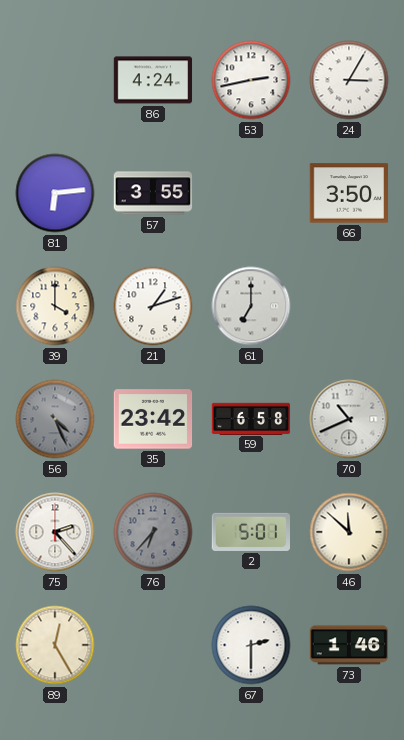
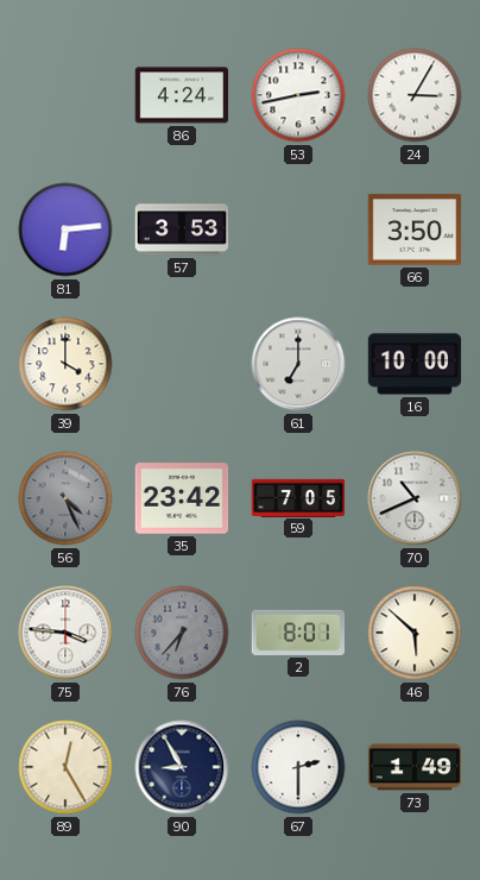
57: 3:55 -> 3:53
21: 1:12 -> none
16: none -> 10:00
59: 6:58 -> 7:05
75: 2:23 -> 3:46
2: 5:01 -> 8:01
46: 11:52 -> 5:52
90: none -> 8:55
73: 1:46 -> 1:49
